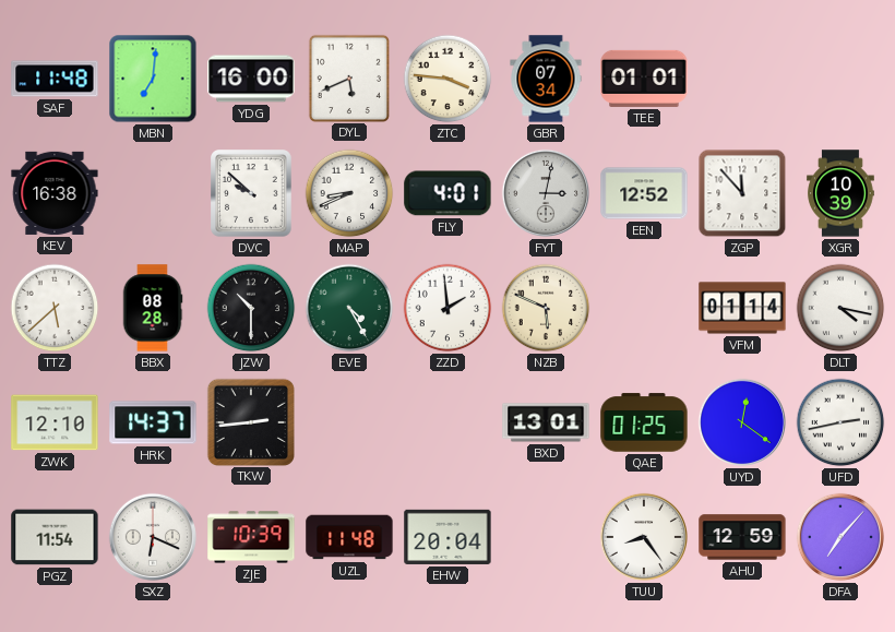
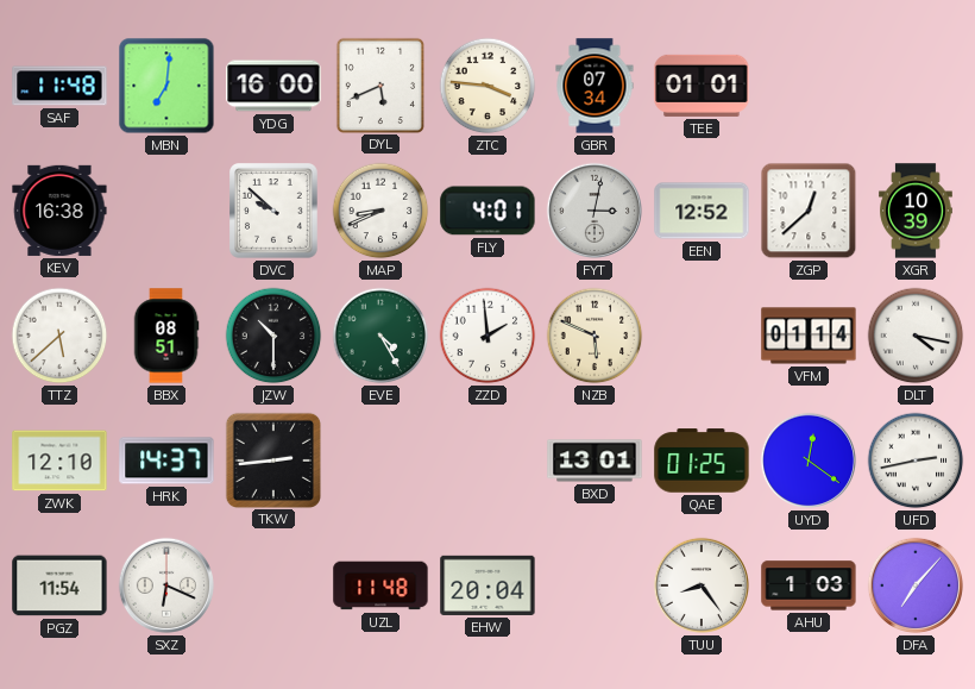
ZGP: 11:53 -> 12:38
BBX: 08:28 -> 08:51
ZJE: 10:39 -> none
AHU: 12:59 -> 1:03
